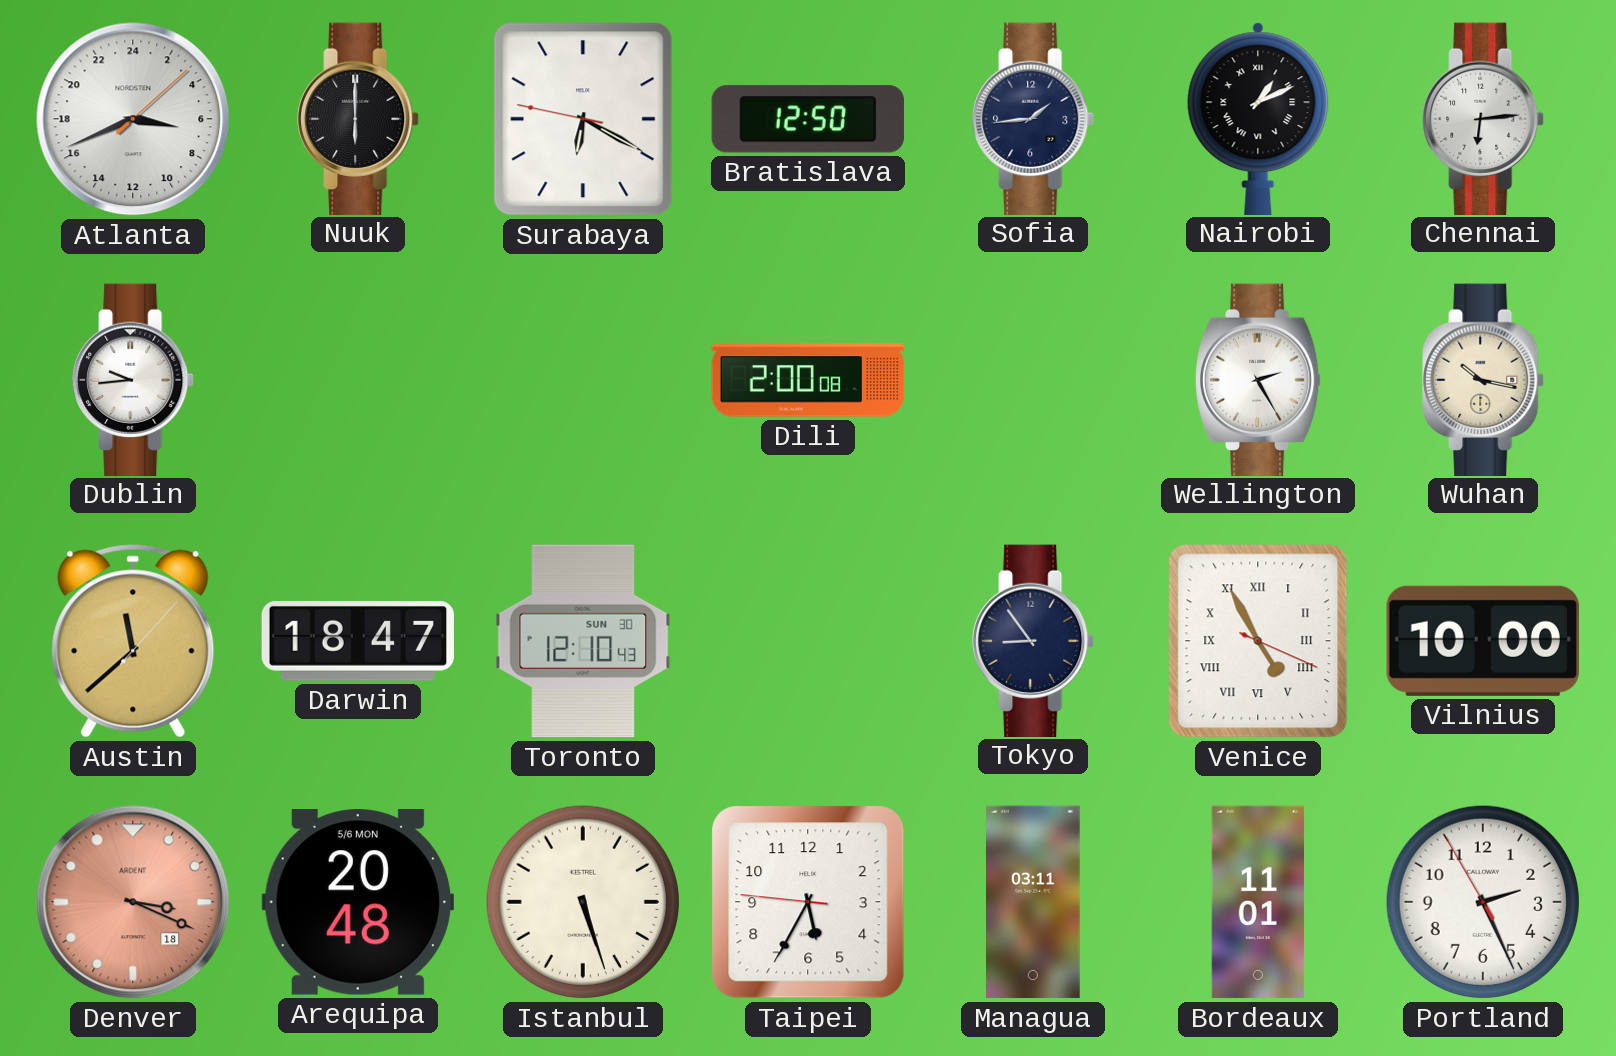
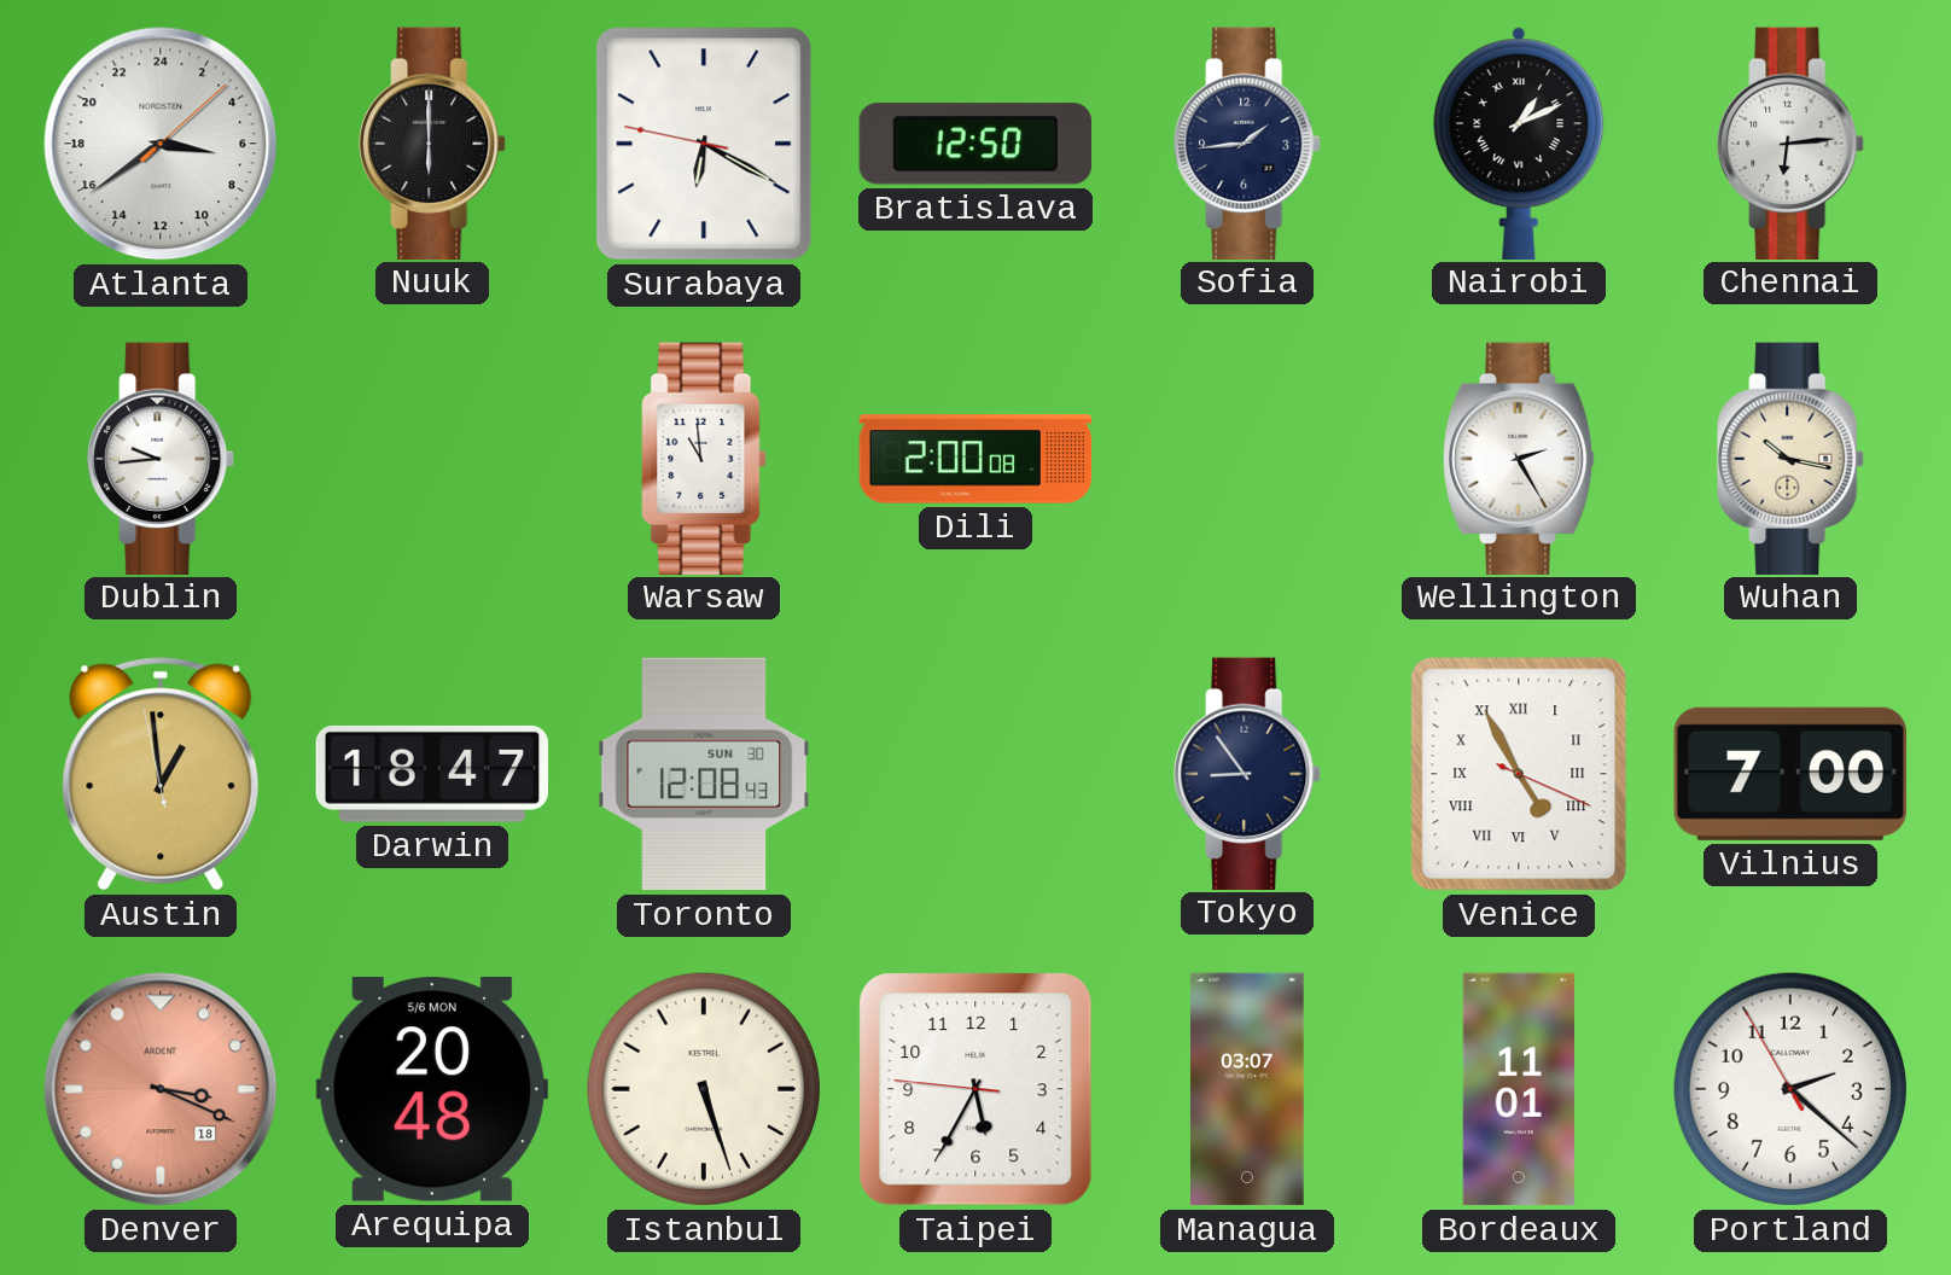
Atlanta: 6:41 -> 6:39
Warsaw: none -> 10:59
Austin: 11:38 -> 12:58
Toronto: 12:10 -> 12:08
Vilnius: 10:00 -> 7:00
Managua: 03:11 -> 03:07
Portland: 2:25 -> 2:21
